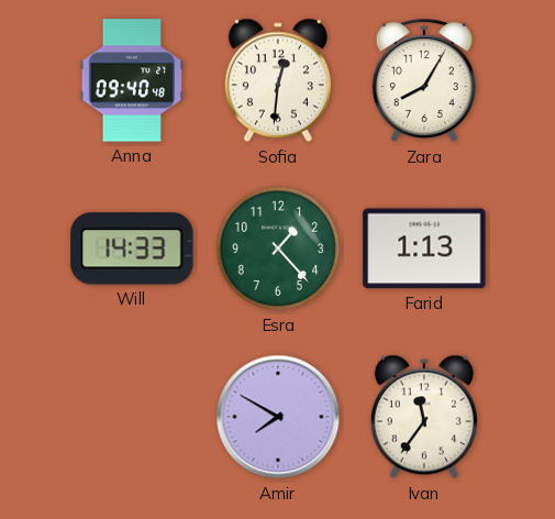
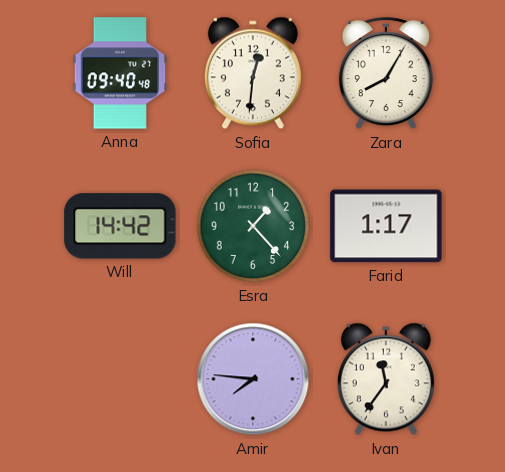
Will: 14:33 -> 14:42
Farid: 1:13 -> 1:17
Amir: 7:50 -> 7:46
